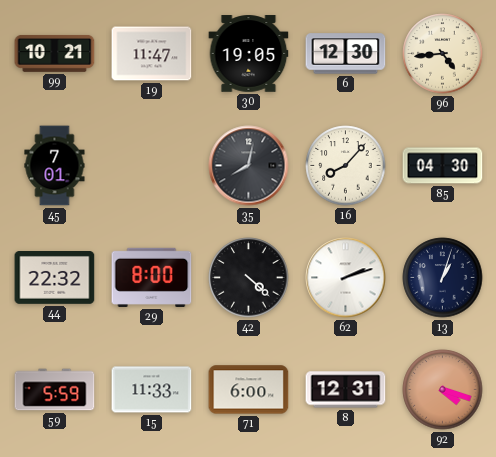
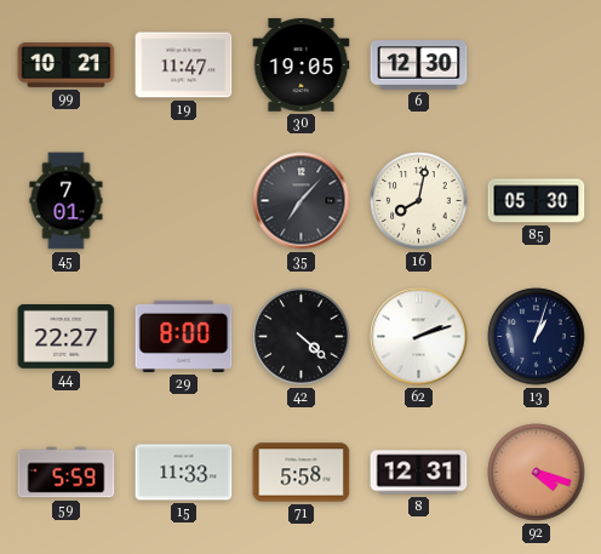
96: 4:44 -> none
35: 8:02 -> 7:07
16: 8:07 -> 8:02
85: 04:30 -> 05:30
44: 22:32 -> 22:27
71: 6:00 -> 5:58
